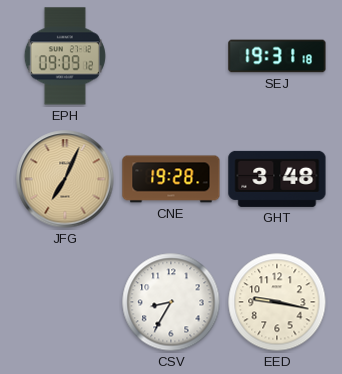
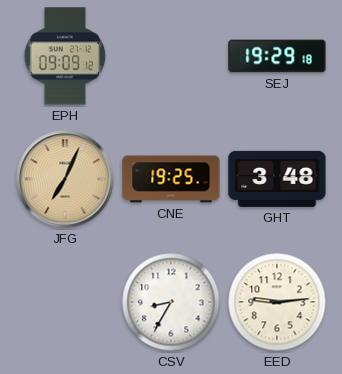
SEJ: 19:31 -> 19:29
CNE: 19:28 -> 19:25
EED: 9:17 -> 9:14
